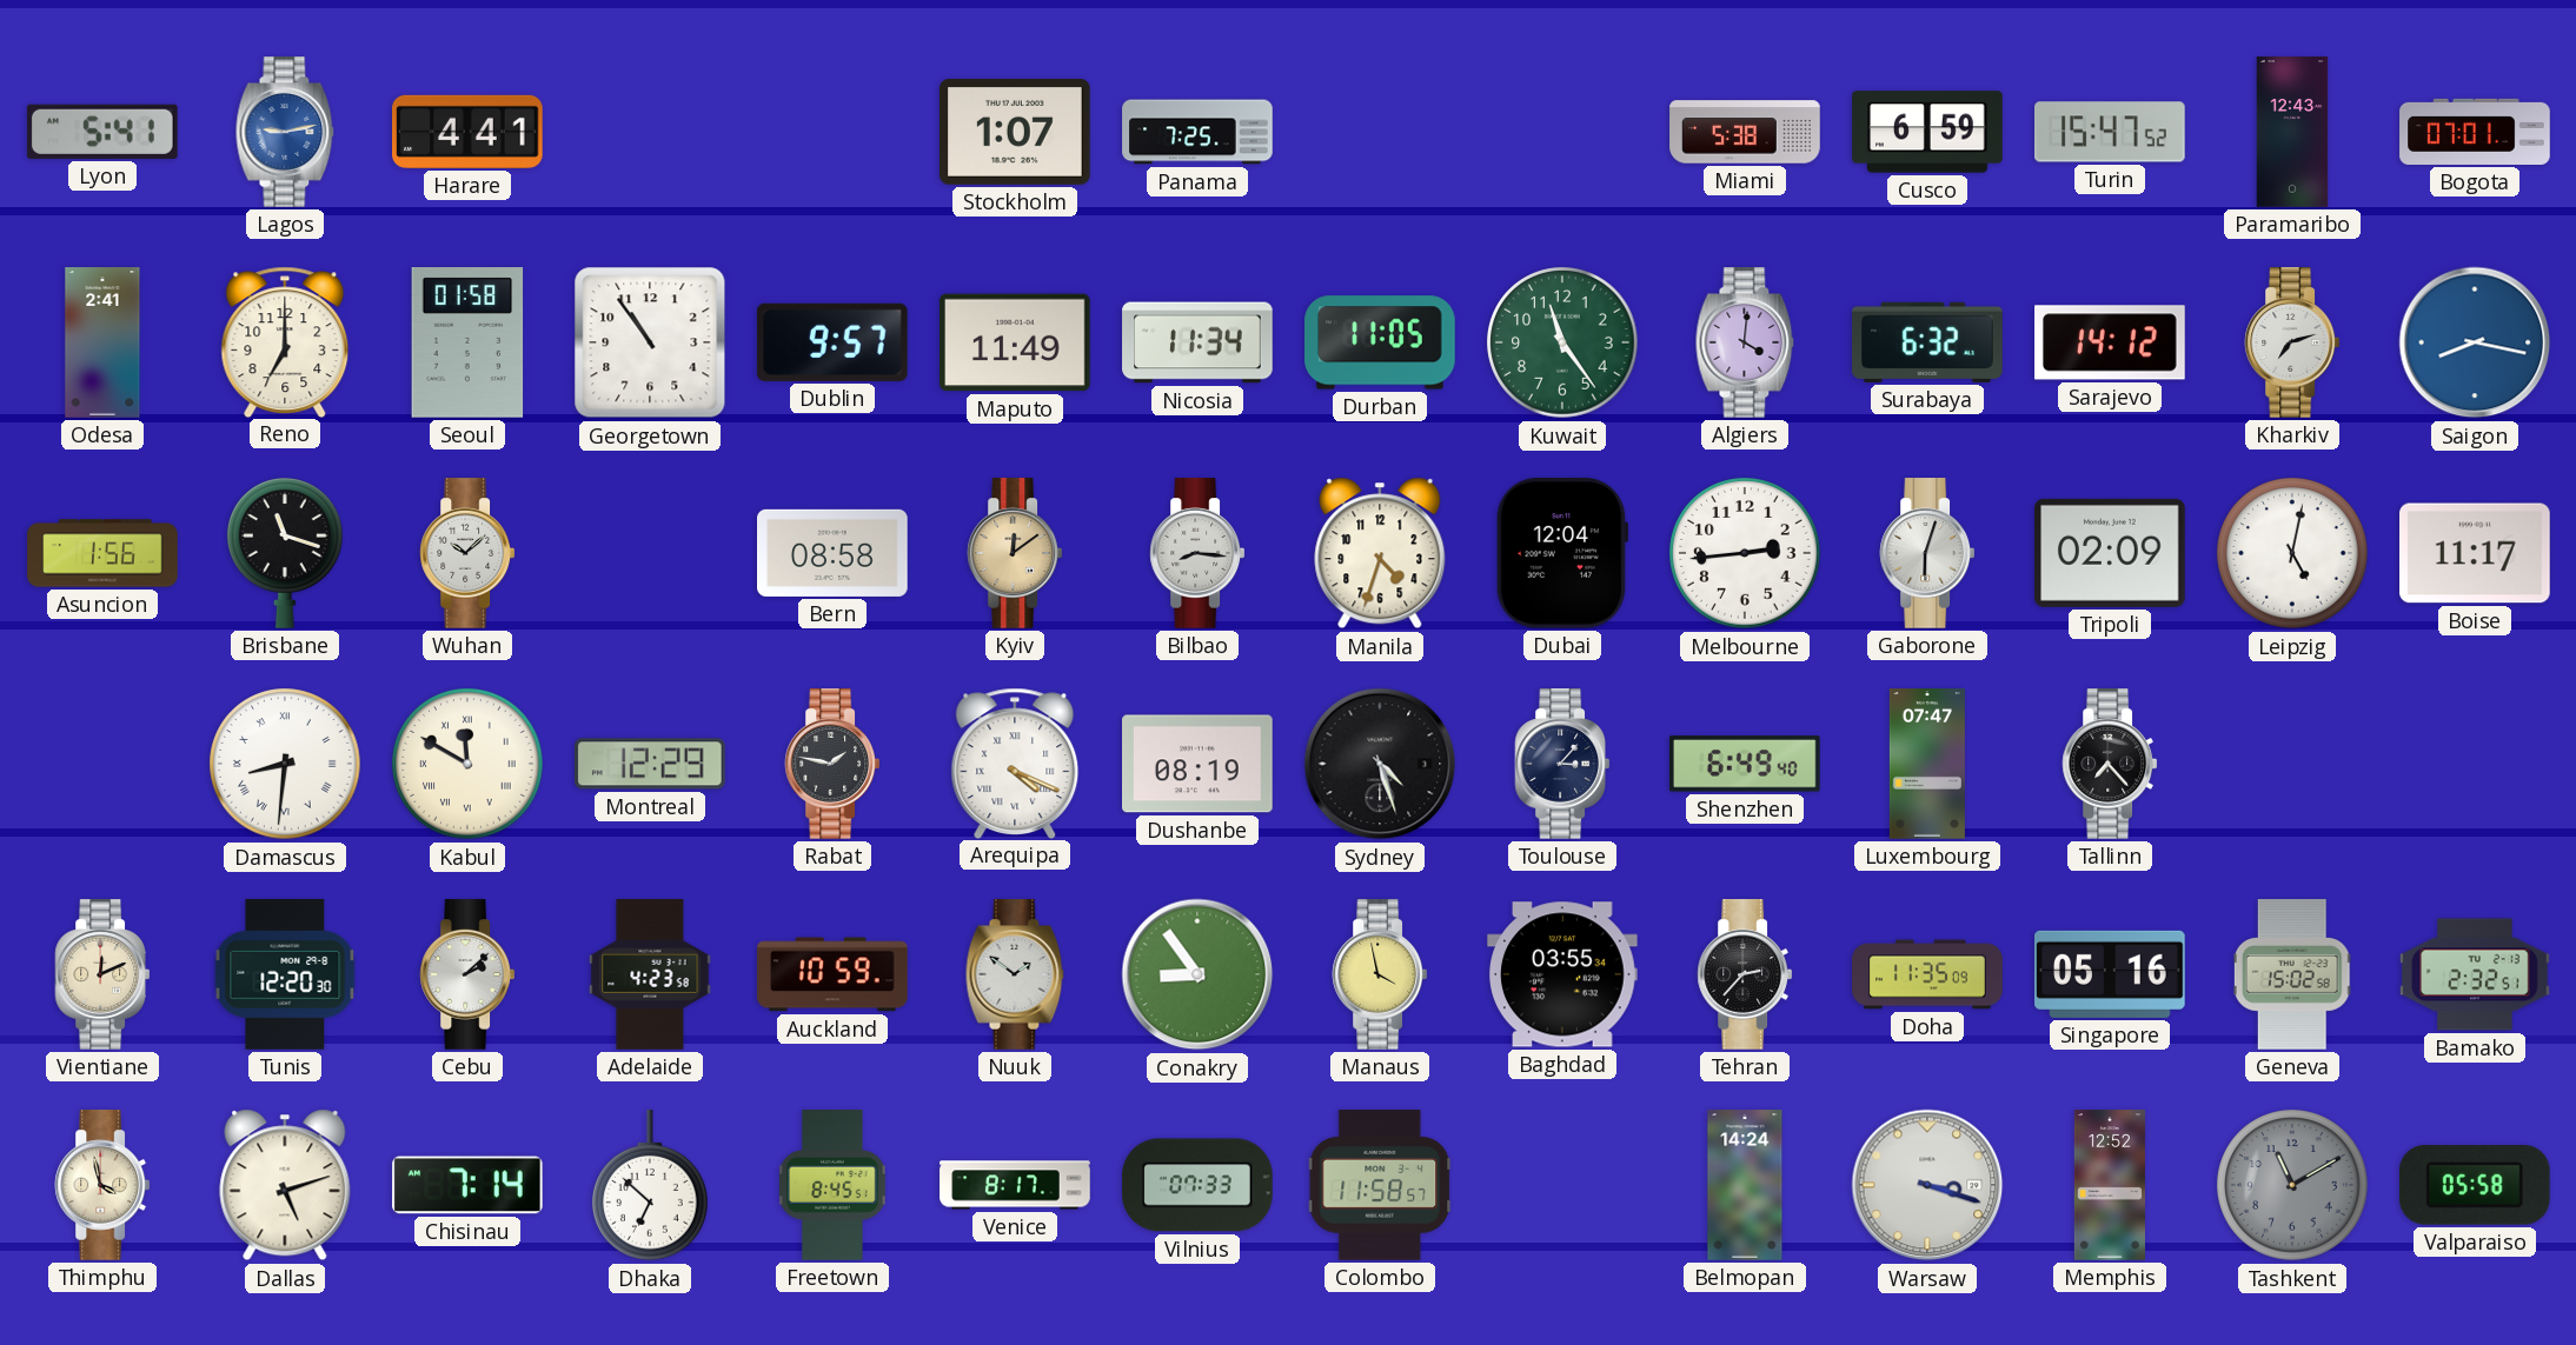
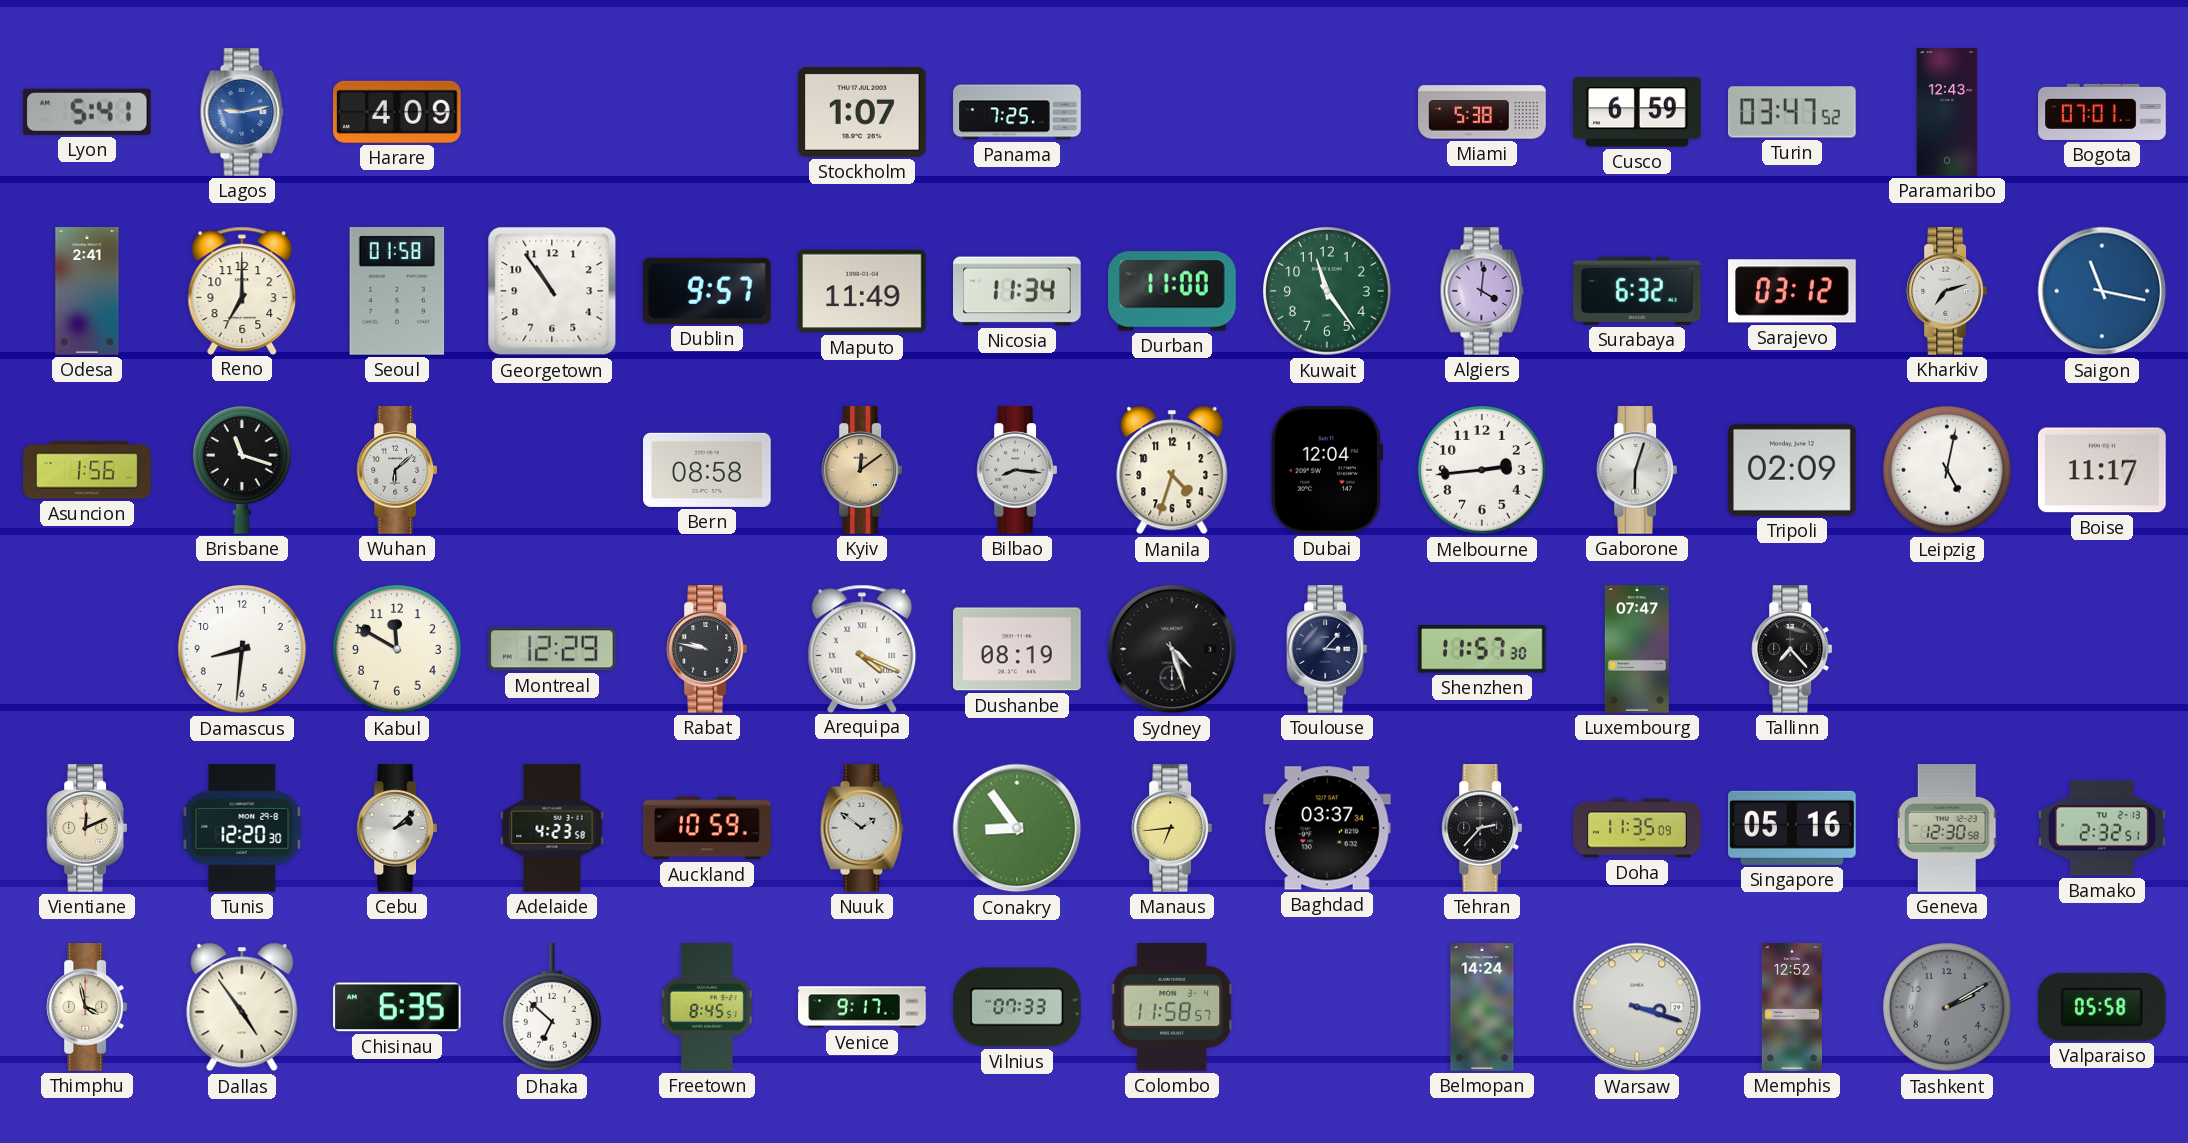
Harare: 4:41 -> 4:09
Turin: 15:47 -> 03:47
Durban: 11:05 -> 11:00
Sarajevo: 14:12 -> 03:12
Saigon: 8:17 -> 11:17
Wuhan: 10:08 -> 6:08
Damascus numerals: Roman -> Arabic
Kabul numerals: Roman -> Arabic
Rabat: 1:47 -> 9:47
Shenzhen: 6:49 -> 11:57
Manaus: 3:58 -> 6:44
Baghdad: 03:55 -> 03:37
Geneva: 15:02 -> 12:30
Dallas: 5:12 -> 4:54
Chisinau: 7:14 -> 6:35
Venice: 8:17 -> 9:17
Tashkent: 11:10 -> 2:10
